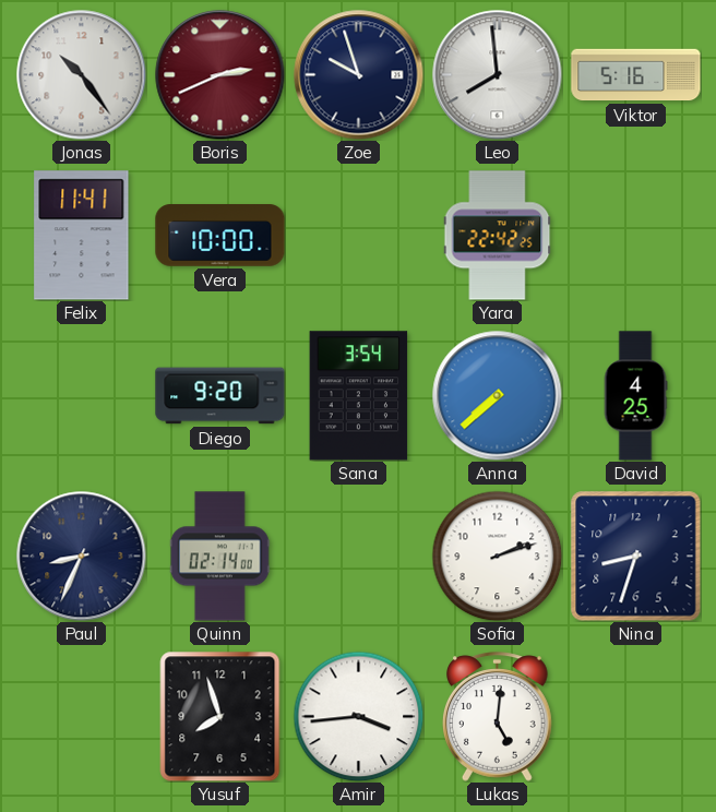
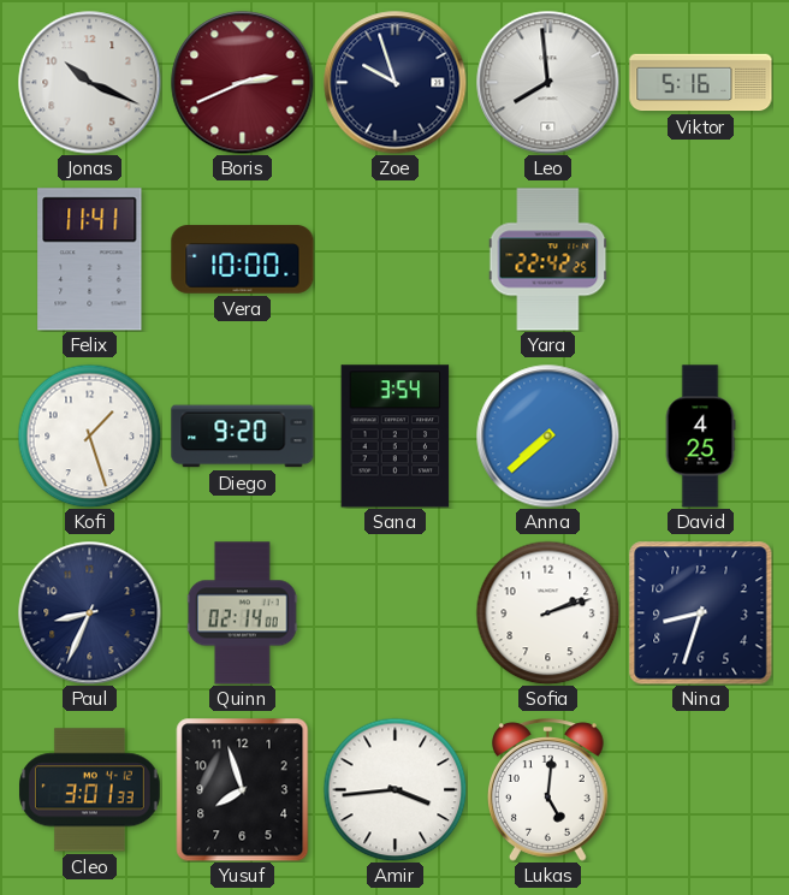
Jonas: 10:24 -> 10:19
Kofi: none -> 1:27
Cleo: none -> 3:01
